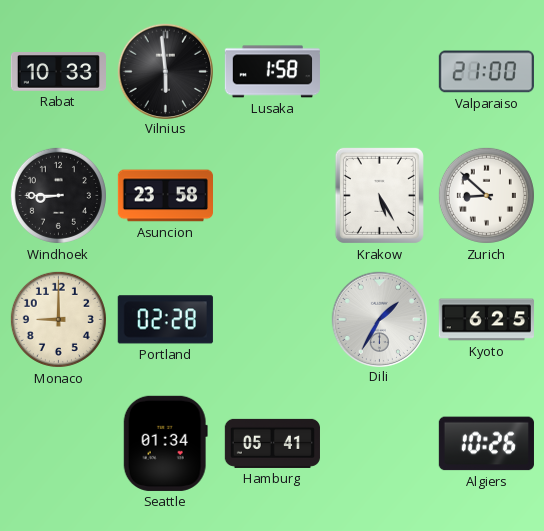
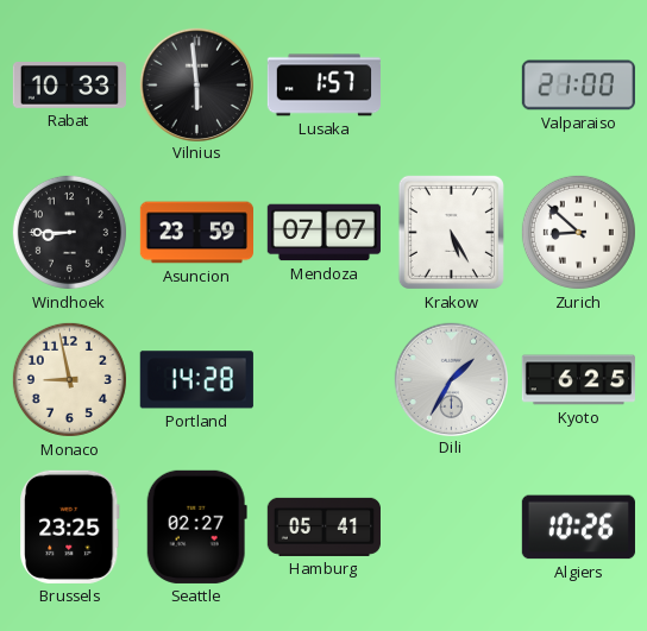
Lusaka: 1:58 -> 1:57
Asuncion: 23:58 -> 23:59
Mendoza: none -> 07:07
Monaco: 9:00 -> 8:58
Portland: 02:28 -> 14:28
Brussels: none -> 23:25
Seattle: 01:34 -> 02:27
